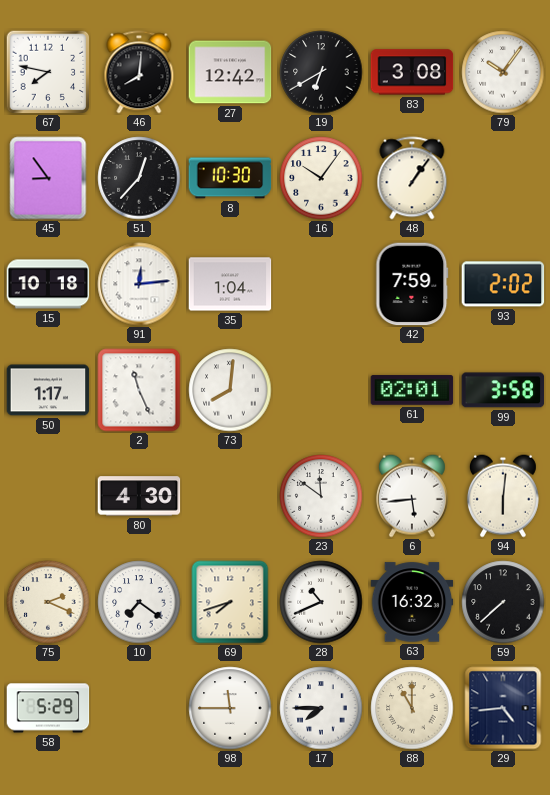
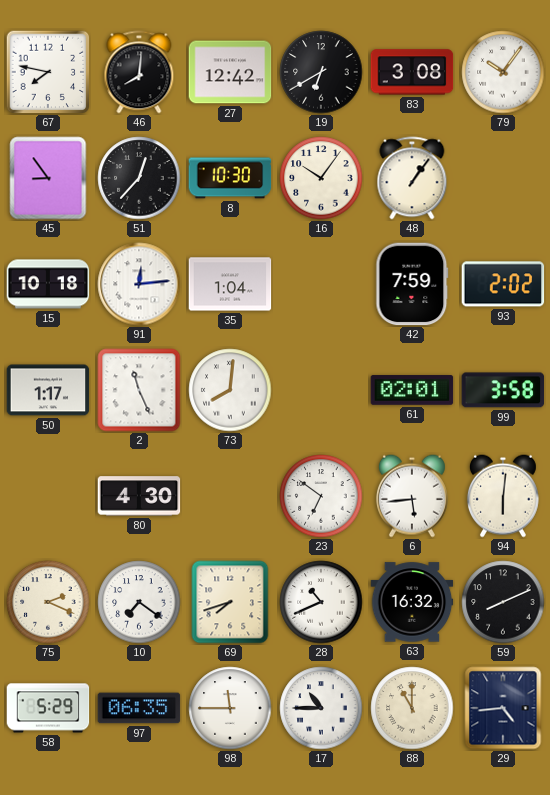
23: 11:51 -> 6:51
59: 7:38 -> 8:11
97: none -> 06:35
17: 7:45 -> 10:45
